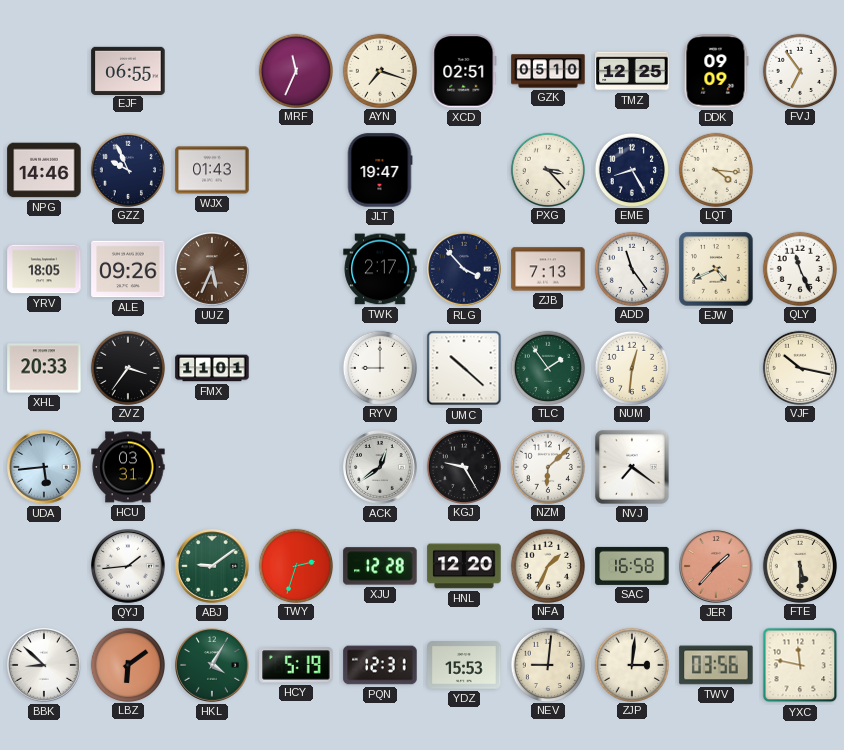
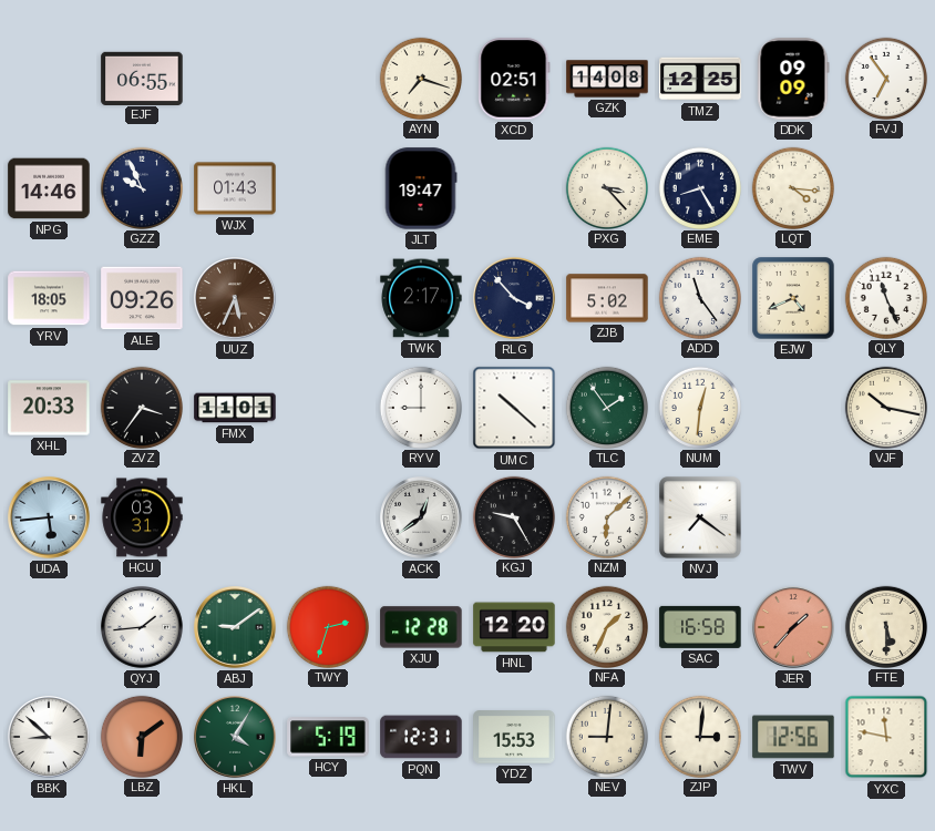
MRF: 11:34 -> none
GZK: 05:10 -> 14:08
ZJB: 7:13 -> 5:02
TWV: 03:56 -> 12:56
